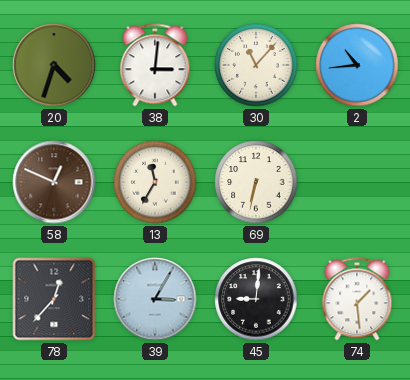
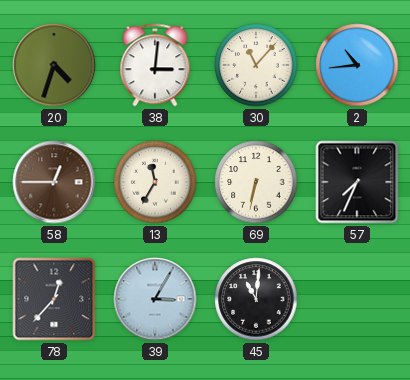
58: 12:49 -> 12:45
57: none -> 7:34
45: 9:01 -> 11:01
74: 1:29 -> none
